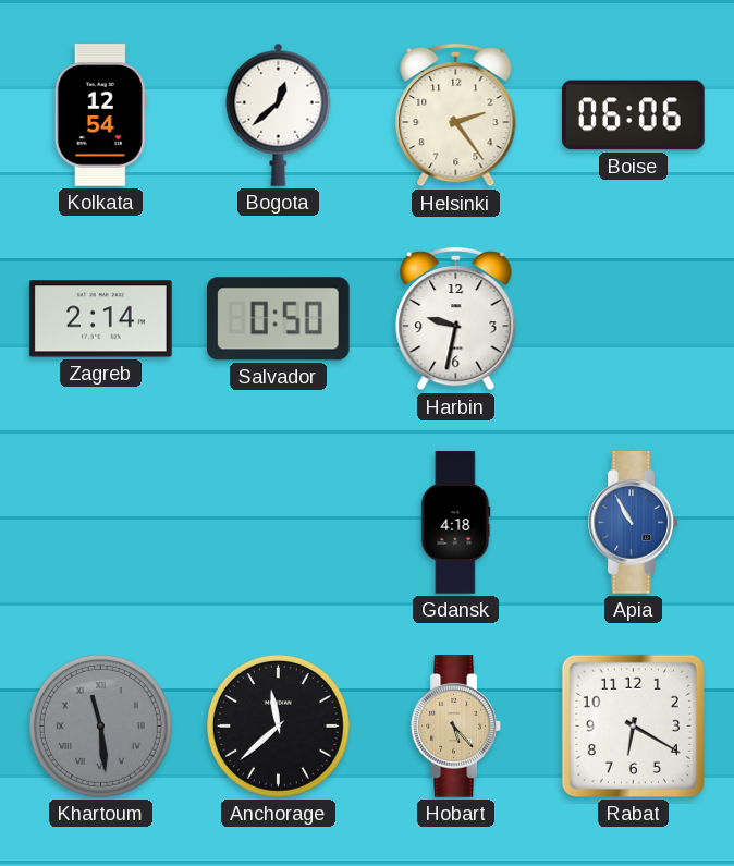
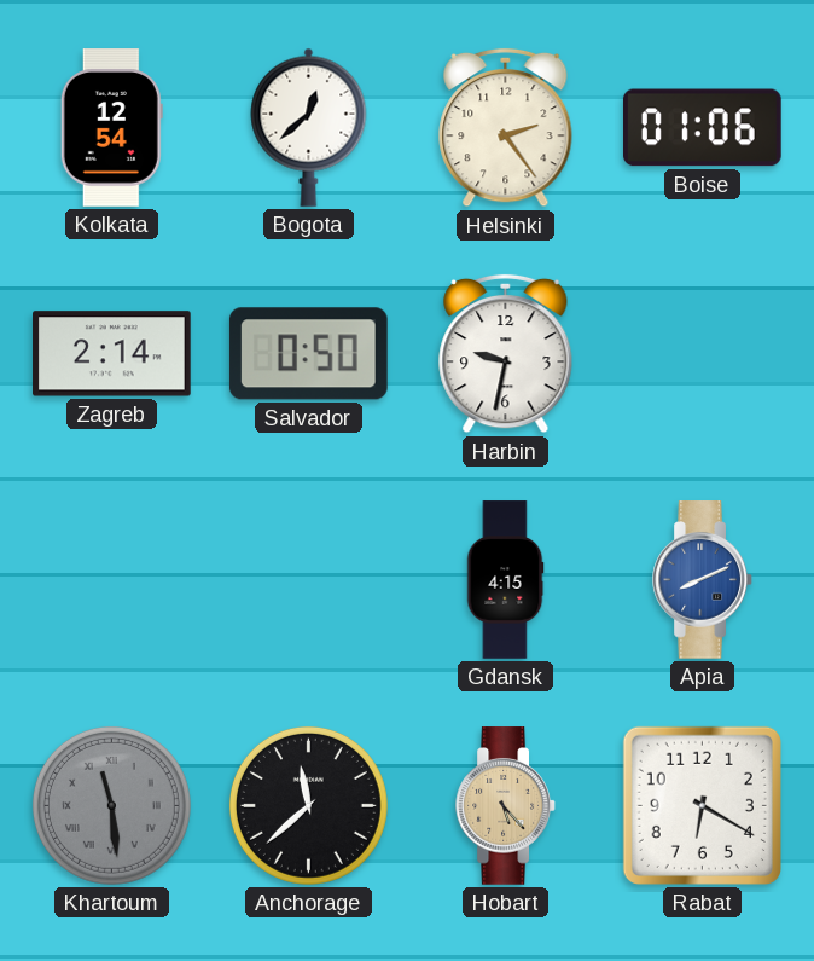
Boise: 06:06 -> 01:06
Gdansk: 4:18 -> 4:15
Apia: 10:55 -> 8:11
